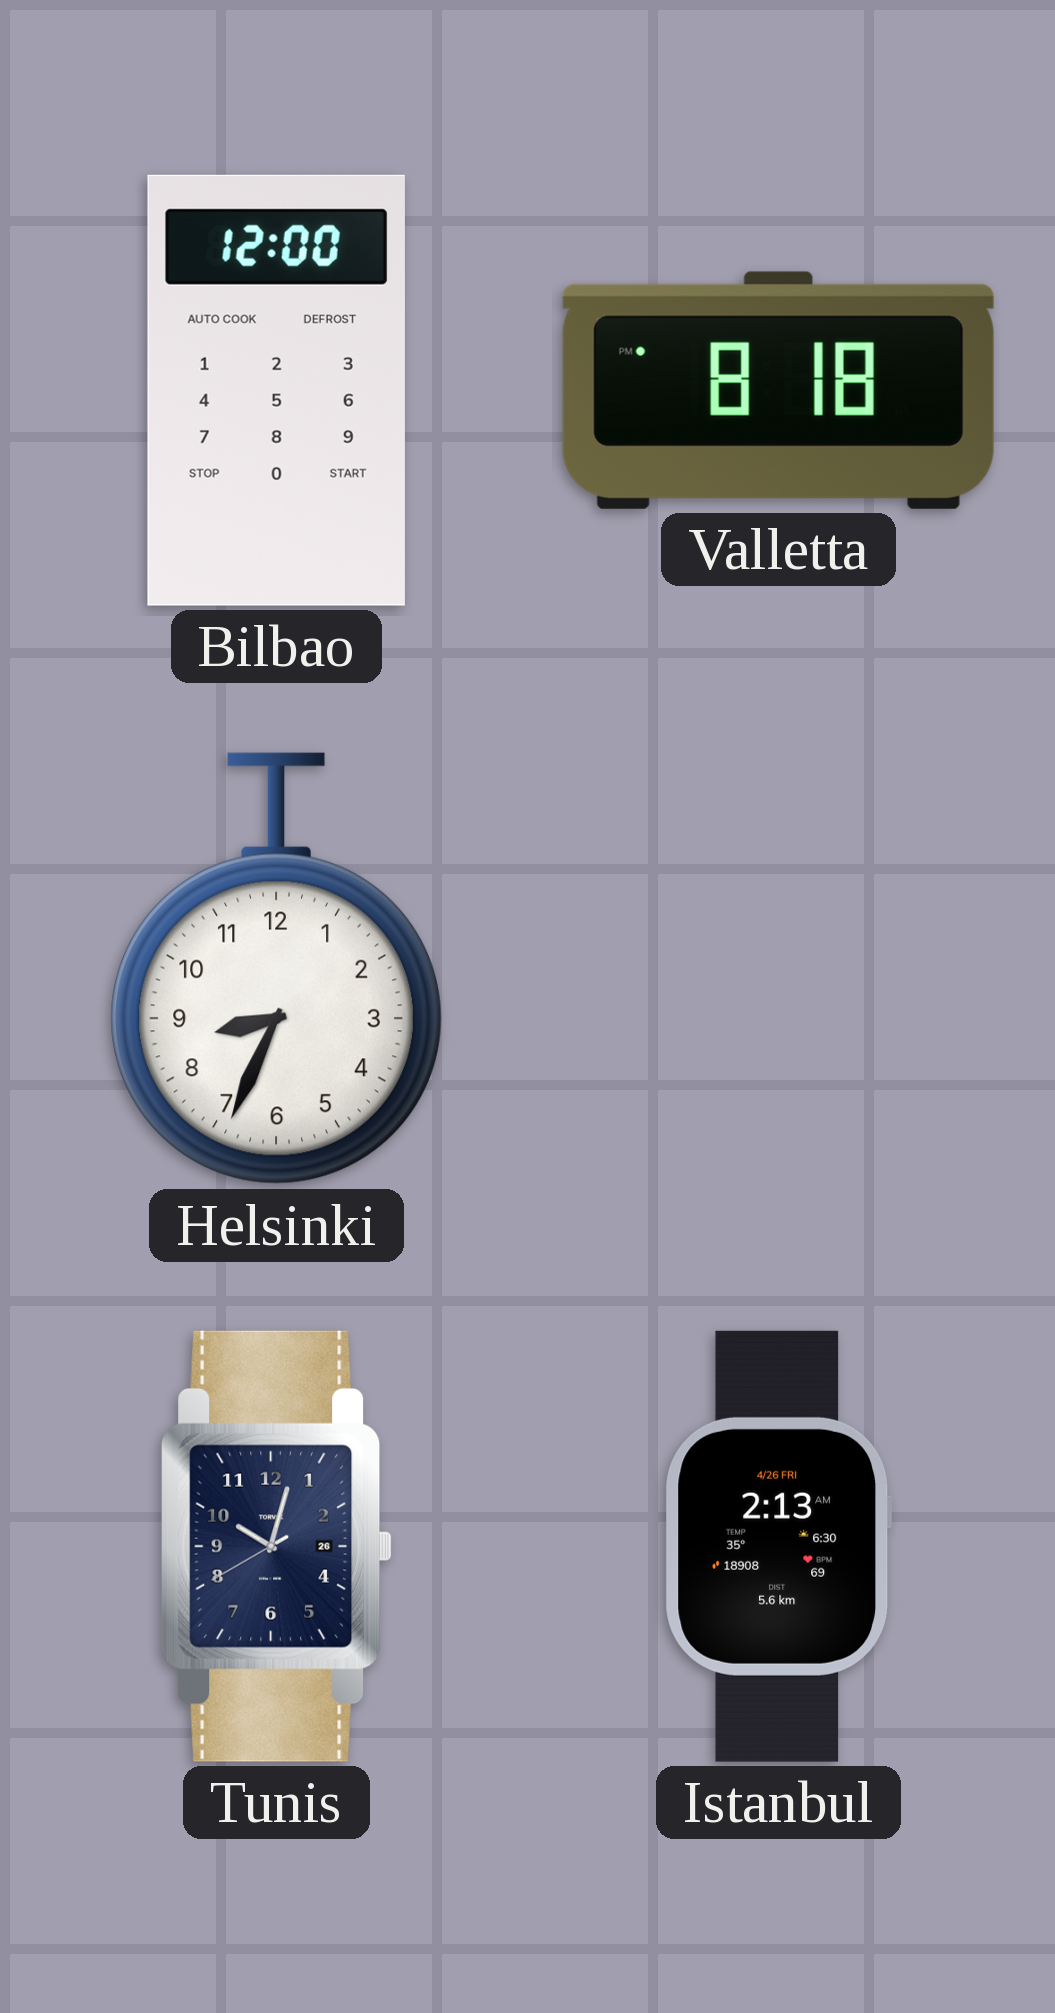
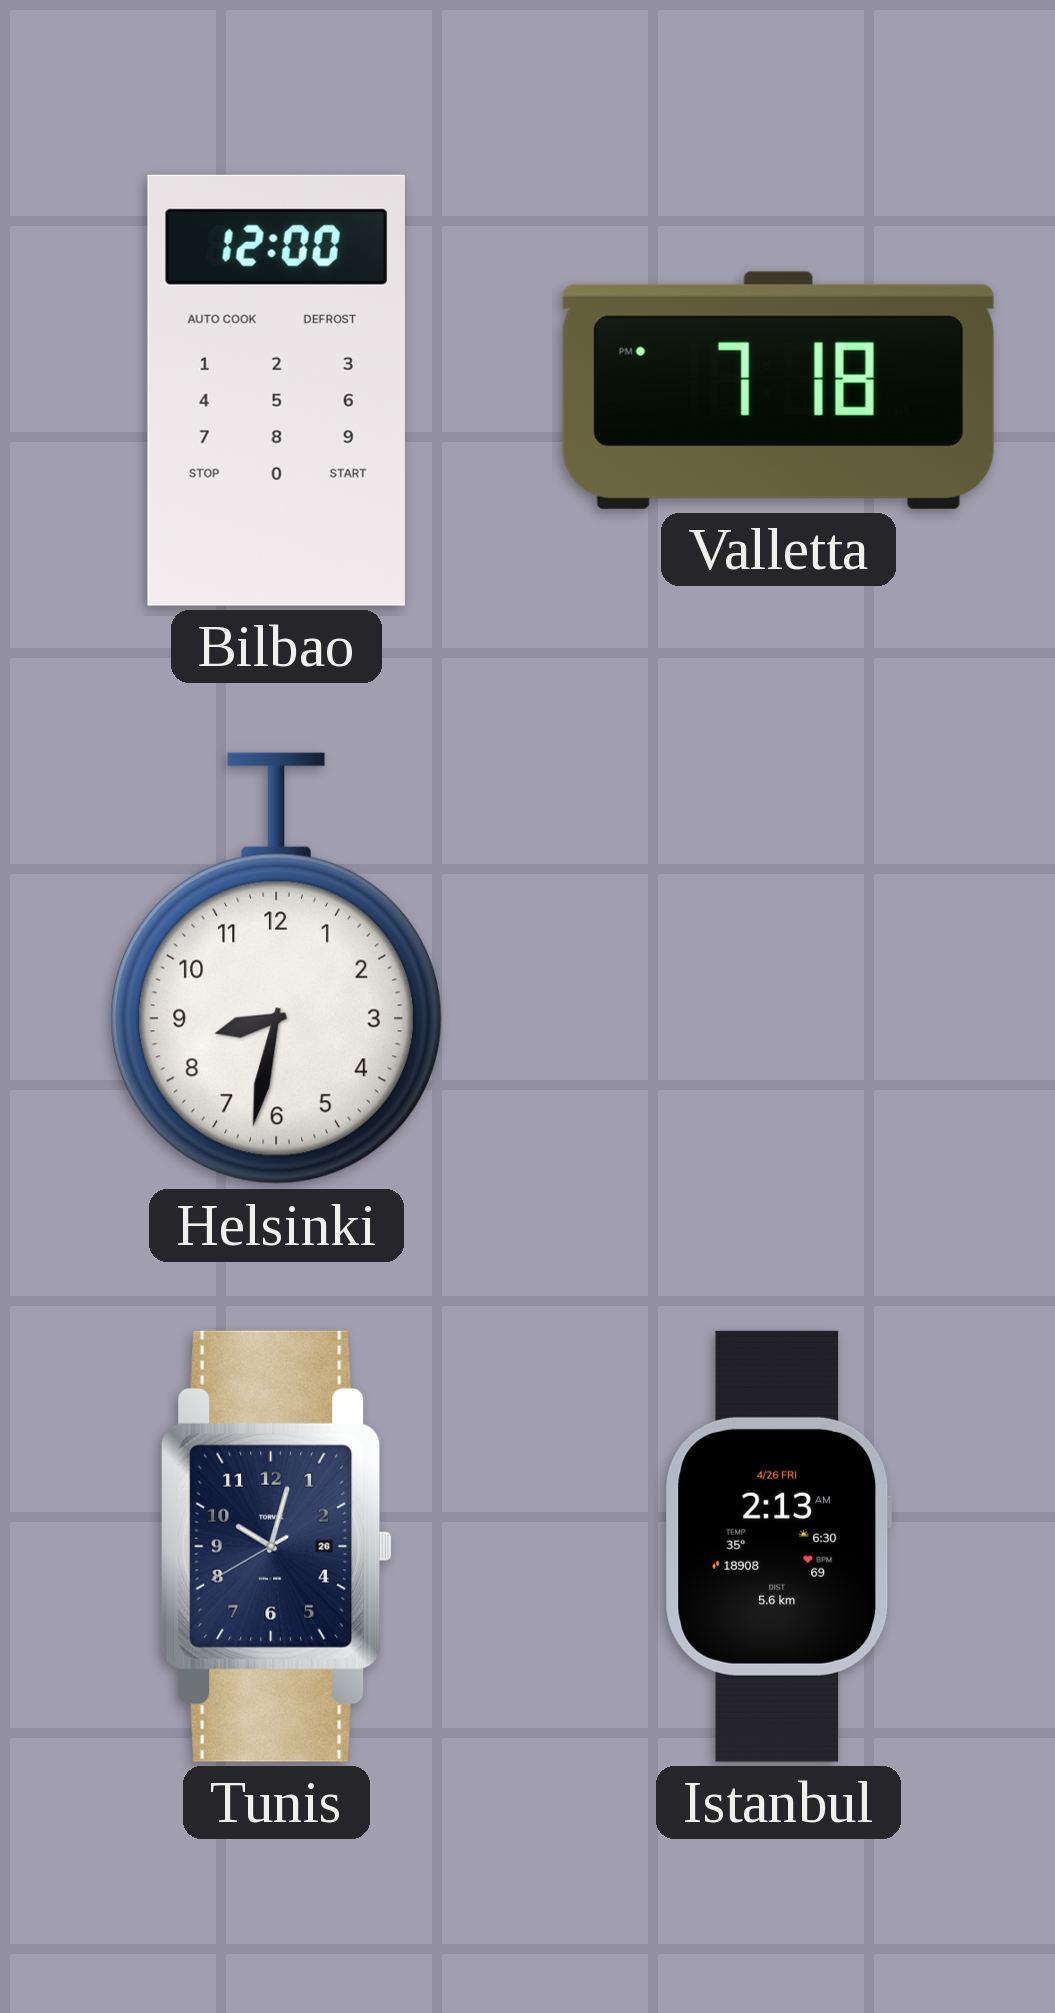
Valletta: 8:18 -> 7:18
Helsinki: 8:34 -> 8:32
